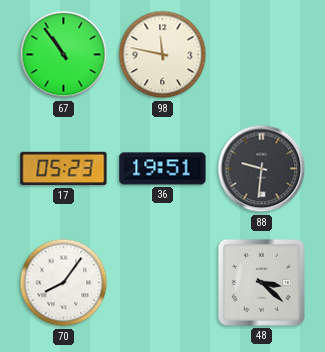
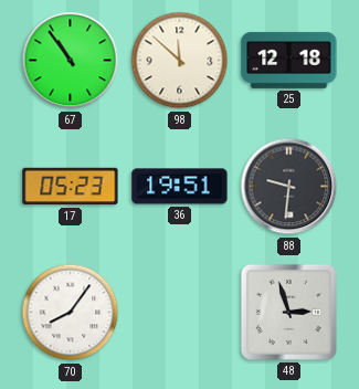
98: 11:47 -> 11:52
25: none -> 12:18
48: 3:22 -> 2:57
